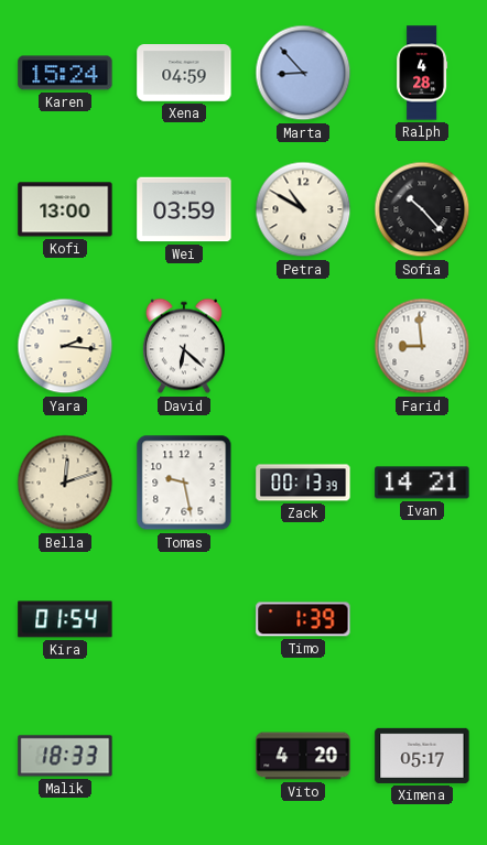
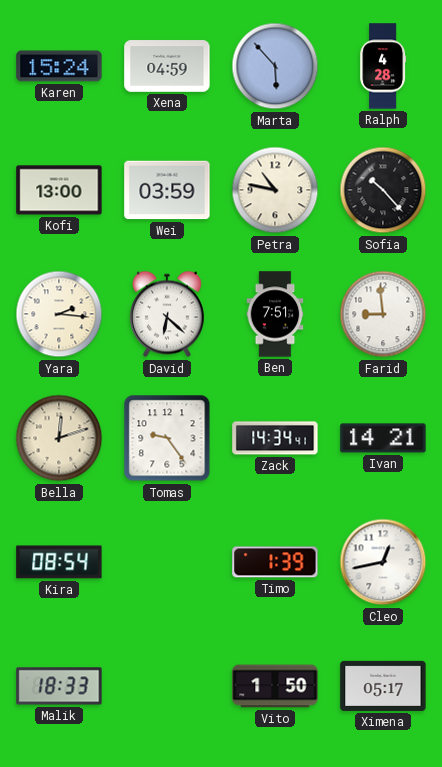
Marta: 8:53 -> 5:53
Petra: 10:50 -> 10:47
Ben: none -> 7:51
Tomas: 9:28 -> 9:24
Zack: 00:13 -> 14:34
Kira: 01:54 -> 08:54
Cleo: none -> 12:43
Vito: 4:20 -> 1:50
